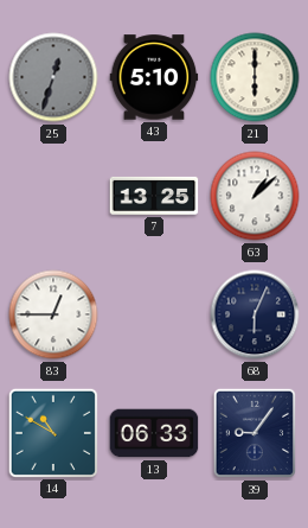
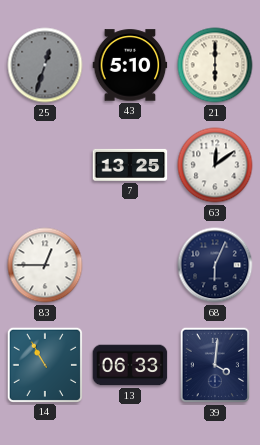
63: 1:08 -> 12:09
14: 10:50 -> 10:55
39: 9:06 -> 4:01
